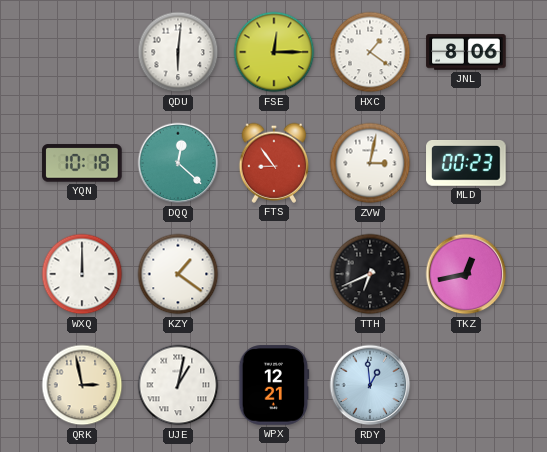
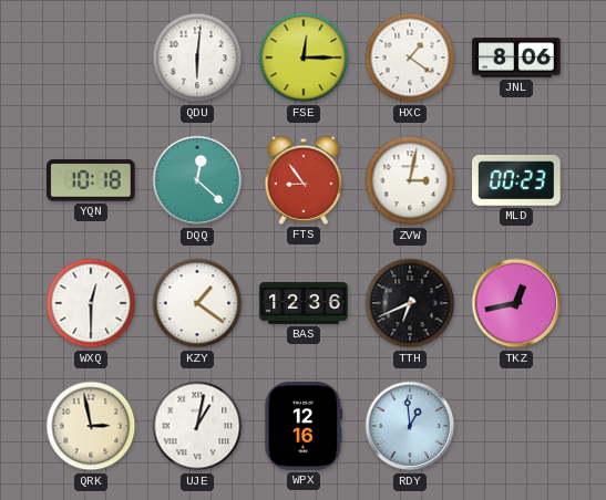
WXQ: 12:00 -> 12:30
BAS: none -> 12:36
WPX: 12:21 -> 12:16
